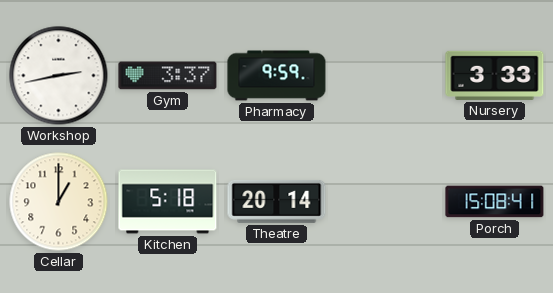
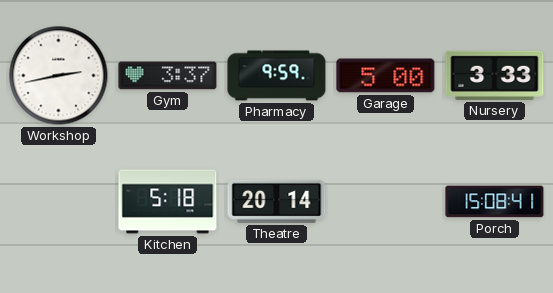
Garage: none -> 5:00
Cellar: 1:00 -> none
